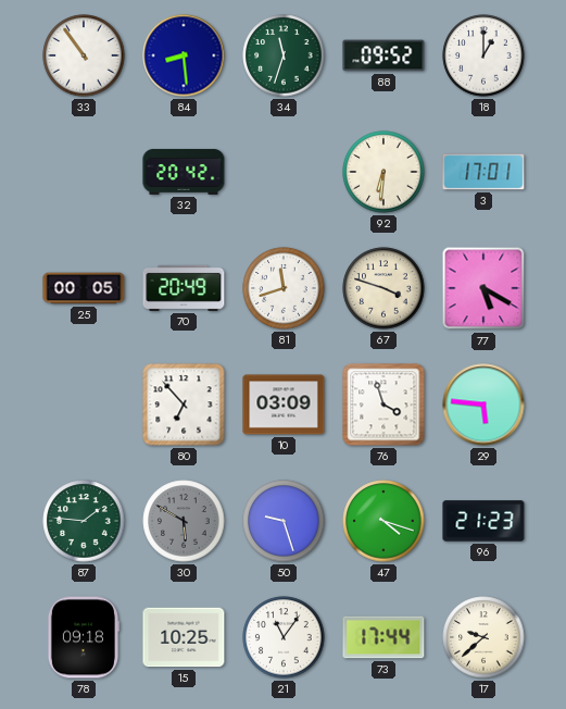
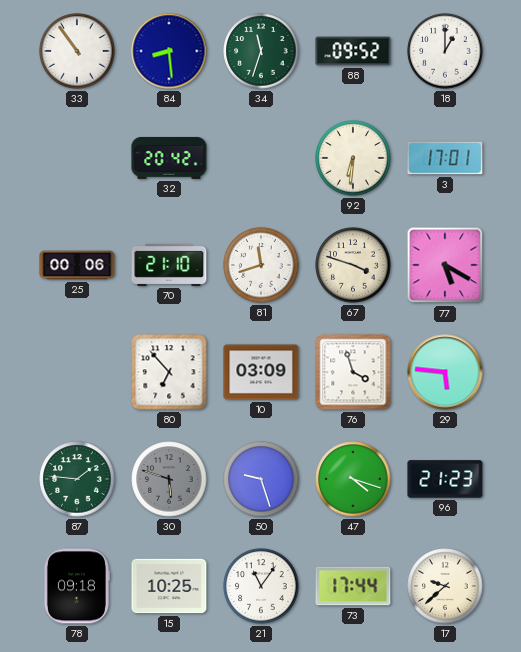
25: 00:05 -> 00:06
70: 20:49 -> 21:10
30: 5:50 -> 5:48
